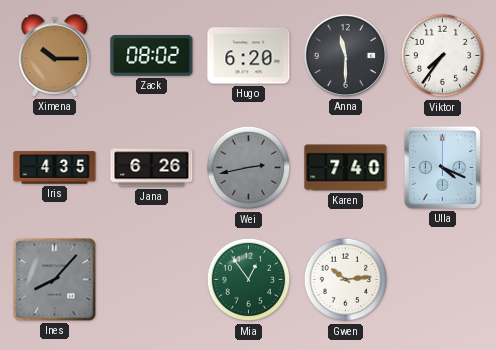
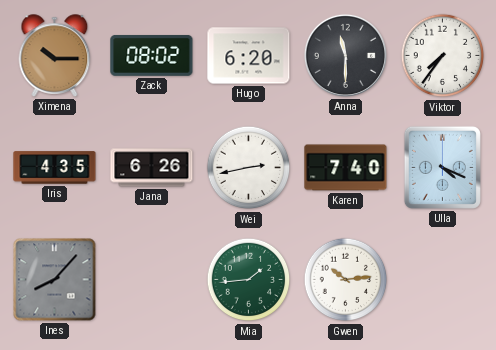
Wei dial: grey -> white
Mia: 12:54 -> 1:44
